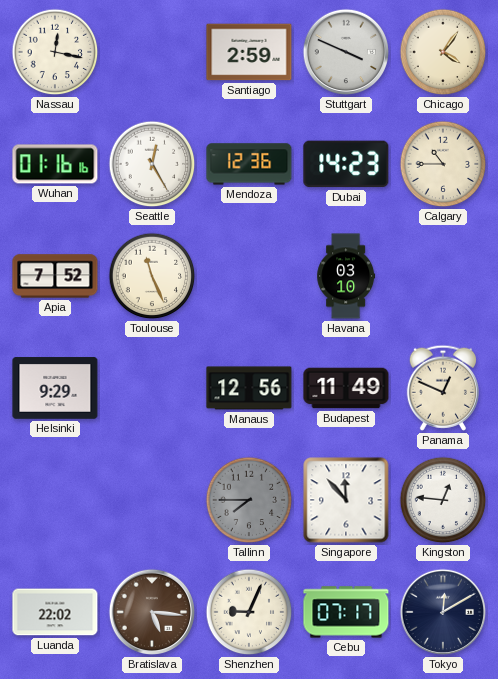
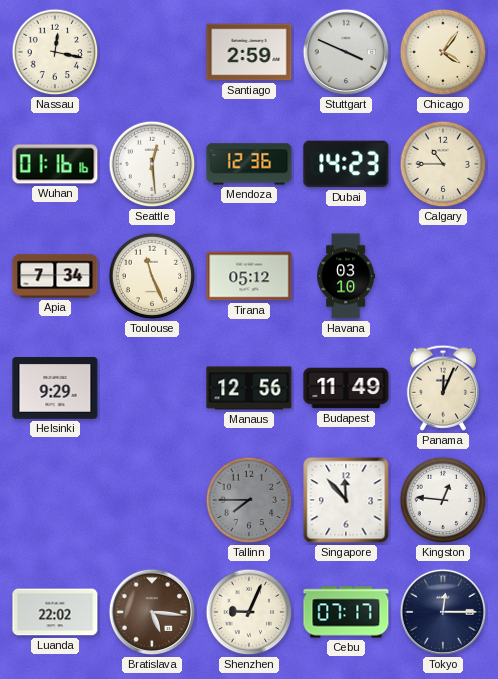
Seattle: 12:25 -> 12:29
Apia: 7:52 -> 7:34
Tirana: none -> 05:12
Panama: 12:49 -> 12:04
Tokyo: 12:10 -> 12:15
